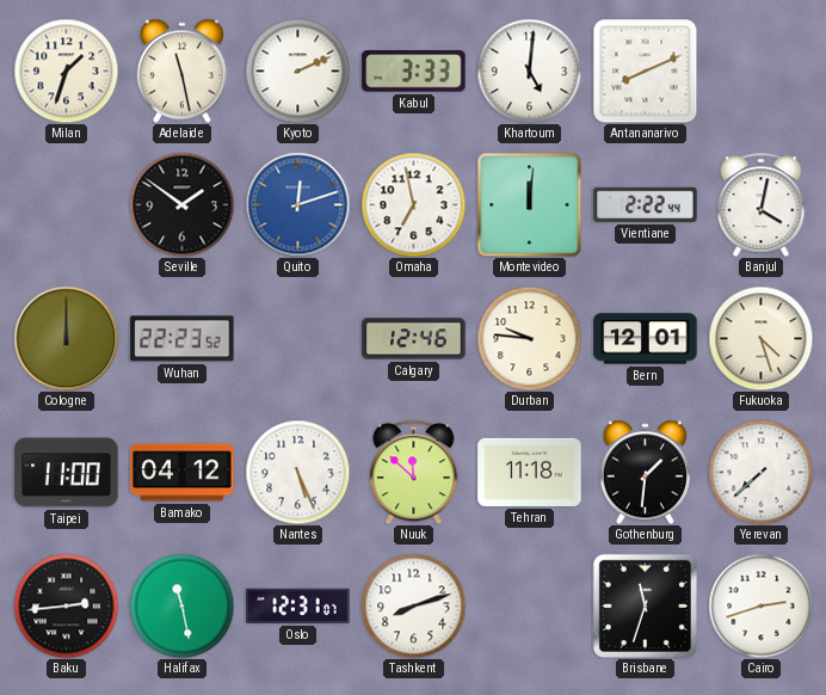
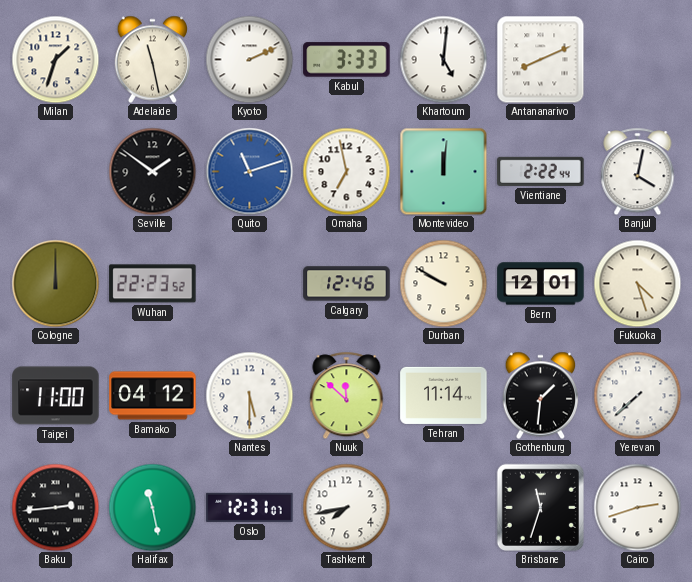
Quito: 12:12 -> 11:12
Durban: 9:46 -> 9:50
Nantes: 5:26 -> 5:30
Tehran: 11:18 -> 11:14
Tashkent: 8:12 -> 7:43
